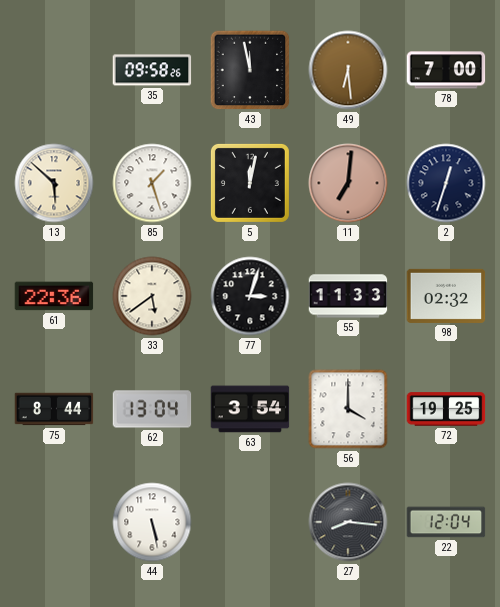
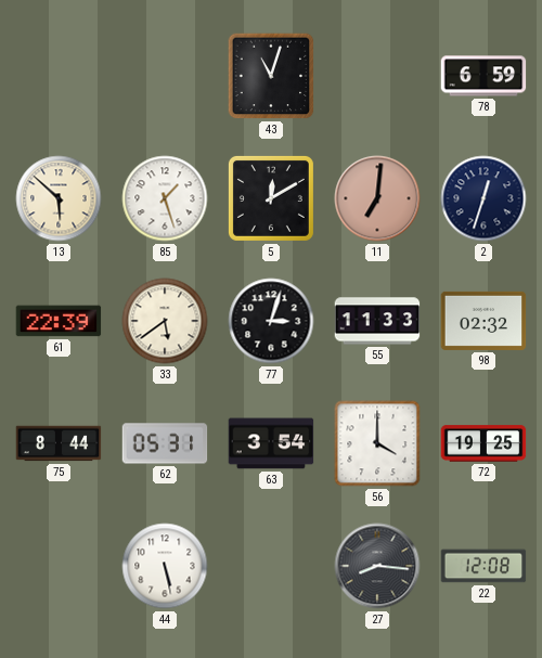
35: 09:58 -> none
43: 11:58 -> 11:03
49: 6:29 -> none
78: 7:00 -> 6:59
5: 12:02 -> 12:10
61: 22:36 -> 22:39
62: 13:04 -> 05:31
22: 12:04 -> 12:08
